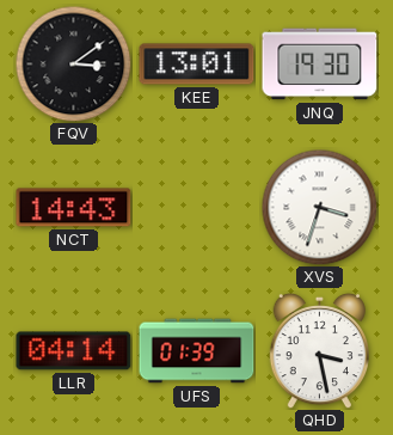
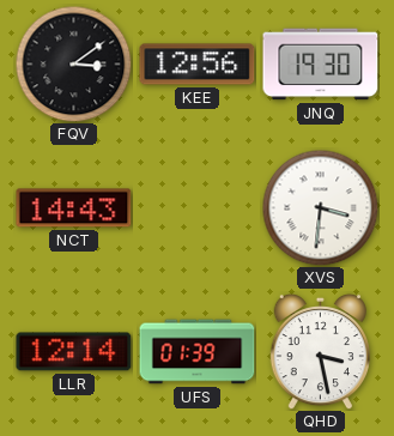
KEE: 13:01 -> 12:56
XVS: 3:33 -> 3:31
LLR: 04:14 -> 12:14
